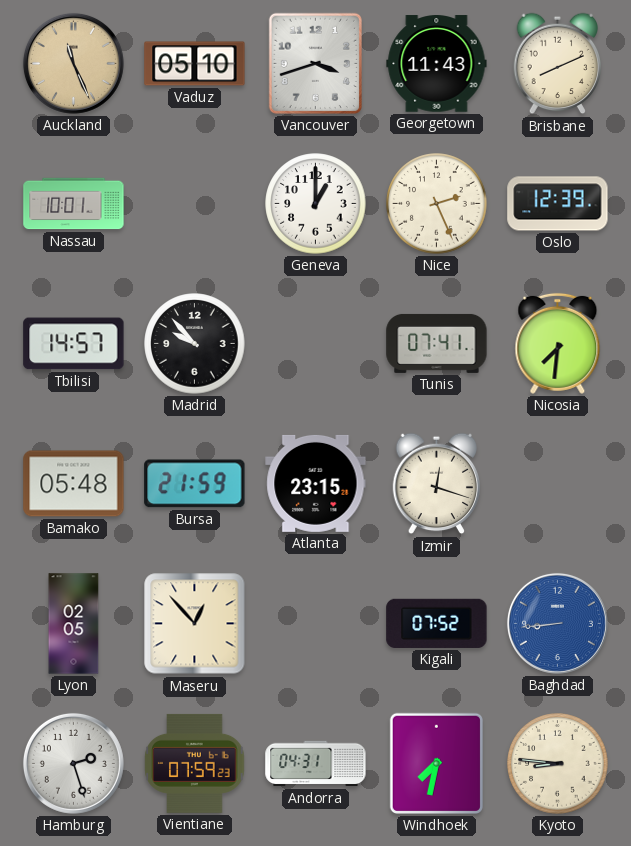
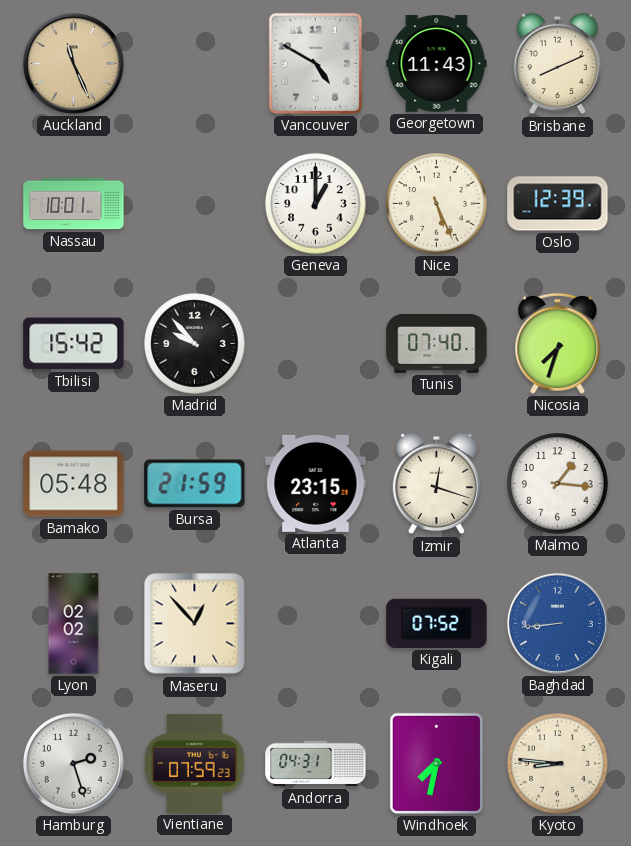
Vaduz: 05:10 -> none
Vancouver: 3:42 -> 4:50
Nice: 2:26 -> 5:26
Tbilisi: 14:57 -> 15:42
Tunis: 07:41 -> 07:40
Nicosia: 7:31 -> 7:33
Malmo: none -> 1:16
Lyon: 02:05 -> 02:02
